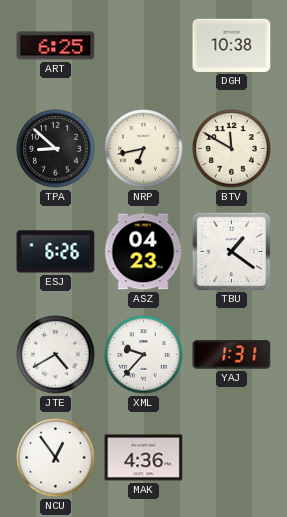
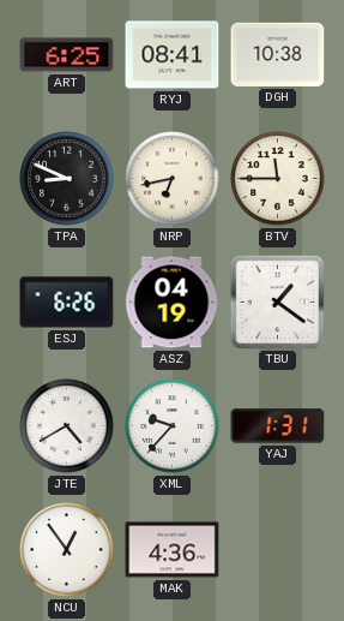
RYJ: none -> 08:41
TPA: 8:52 -> 8:49
BTV: 11:50 -> 11:45
ASZ: 04:23 -> 04:19
